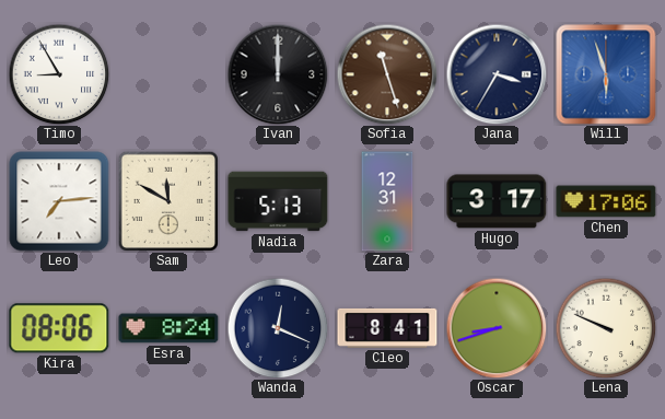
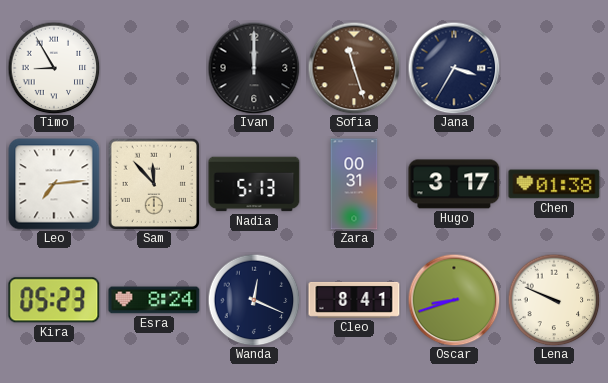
Will: 5:57 -> none
Sam: 11:50 -> 11:53
Zara: 12:31 -> 00:31
Chen: 17:06 -> 01:38
Kira: 08:06 -> 05:23
